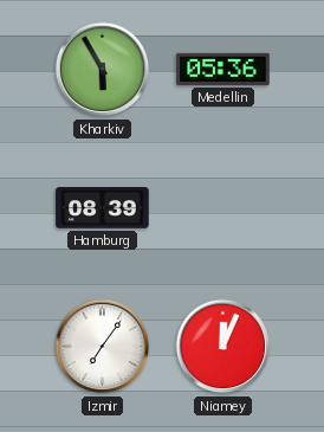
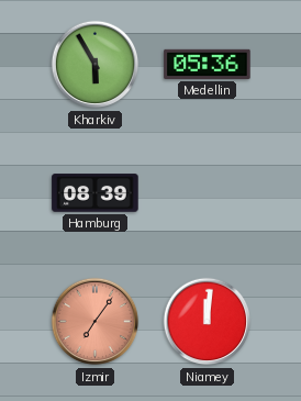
Izmir dial: white -> salmon
Niamey: 12:04 -> 12:01
